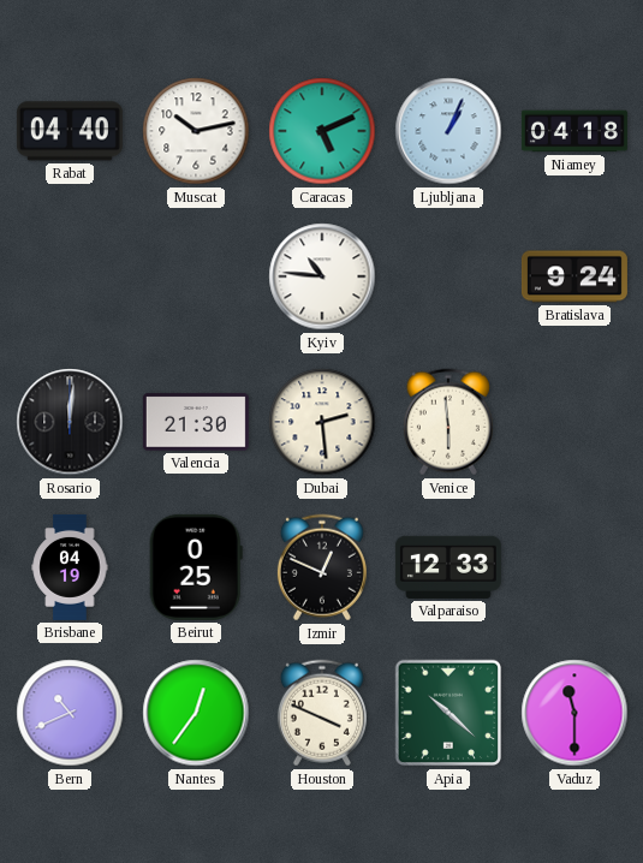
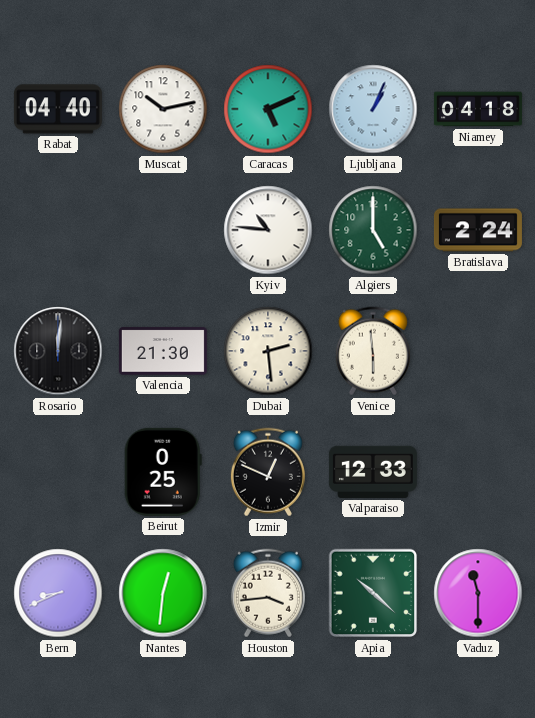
Algiers: none -> 5:00
Bratislava: 9:24 -> 2:24
Brisbane: 04:19 -> none
Bern: 10:41 -> 8:41
Nantes: 12:36 -> 12:31
Houston: 3:49 -> 3:44
